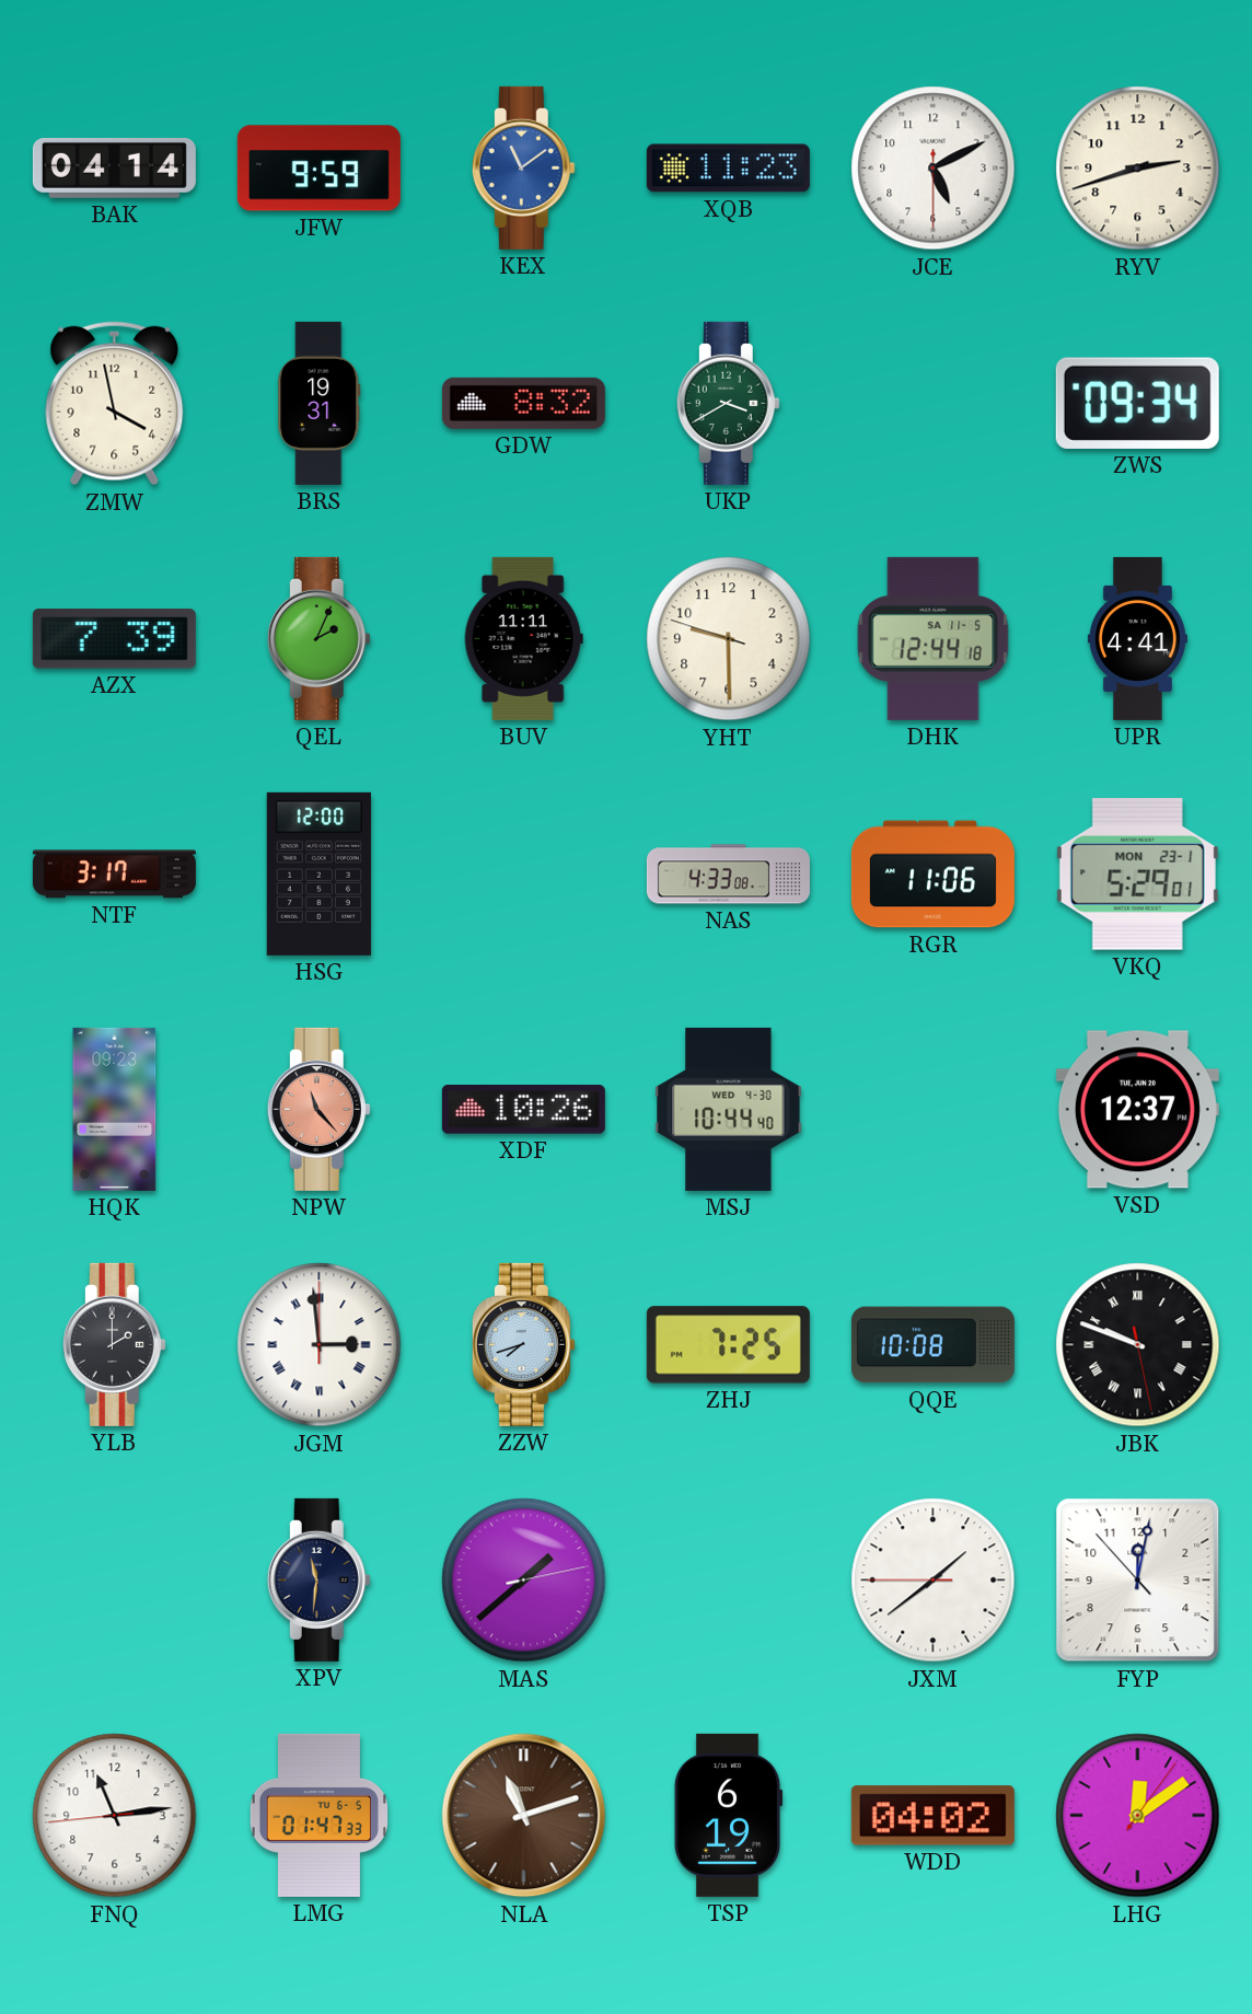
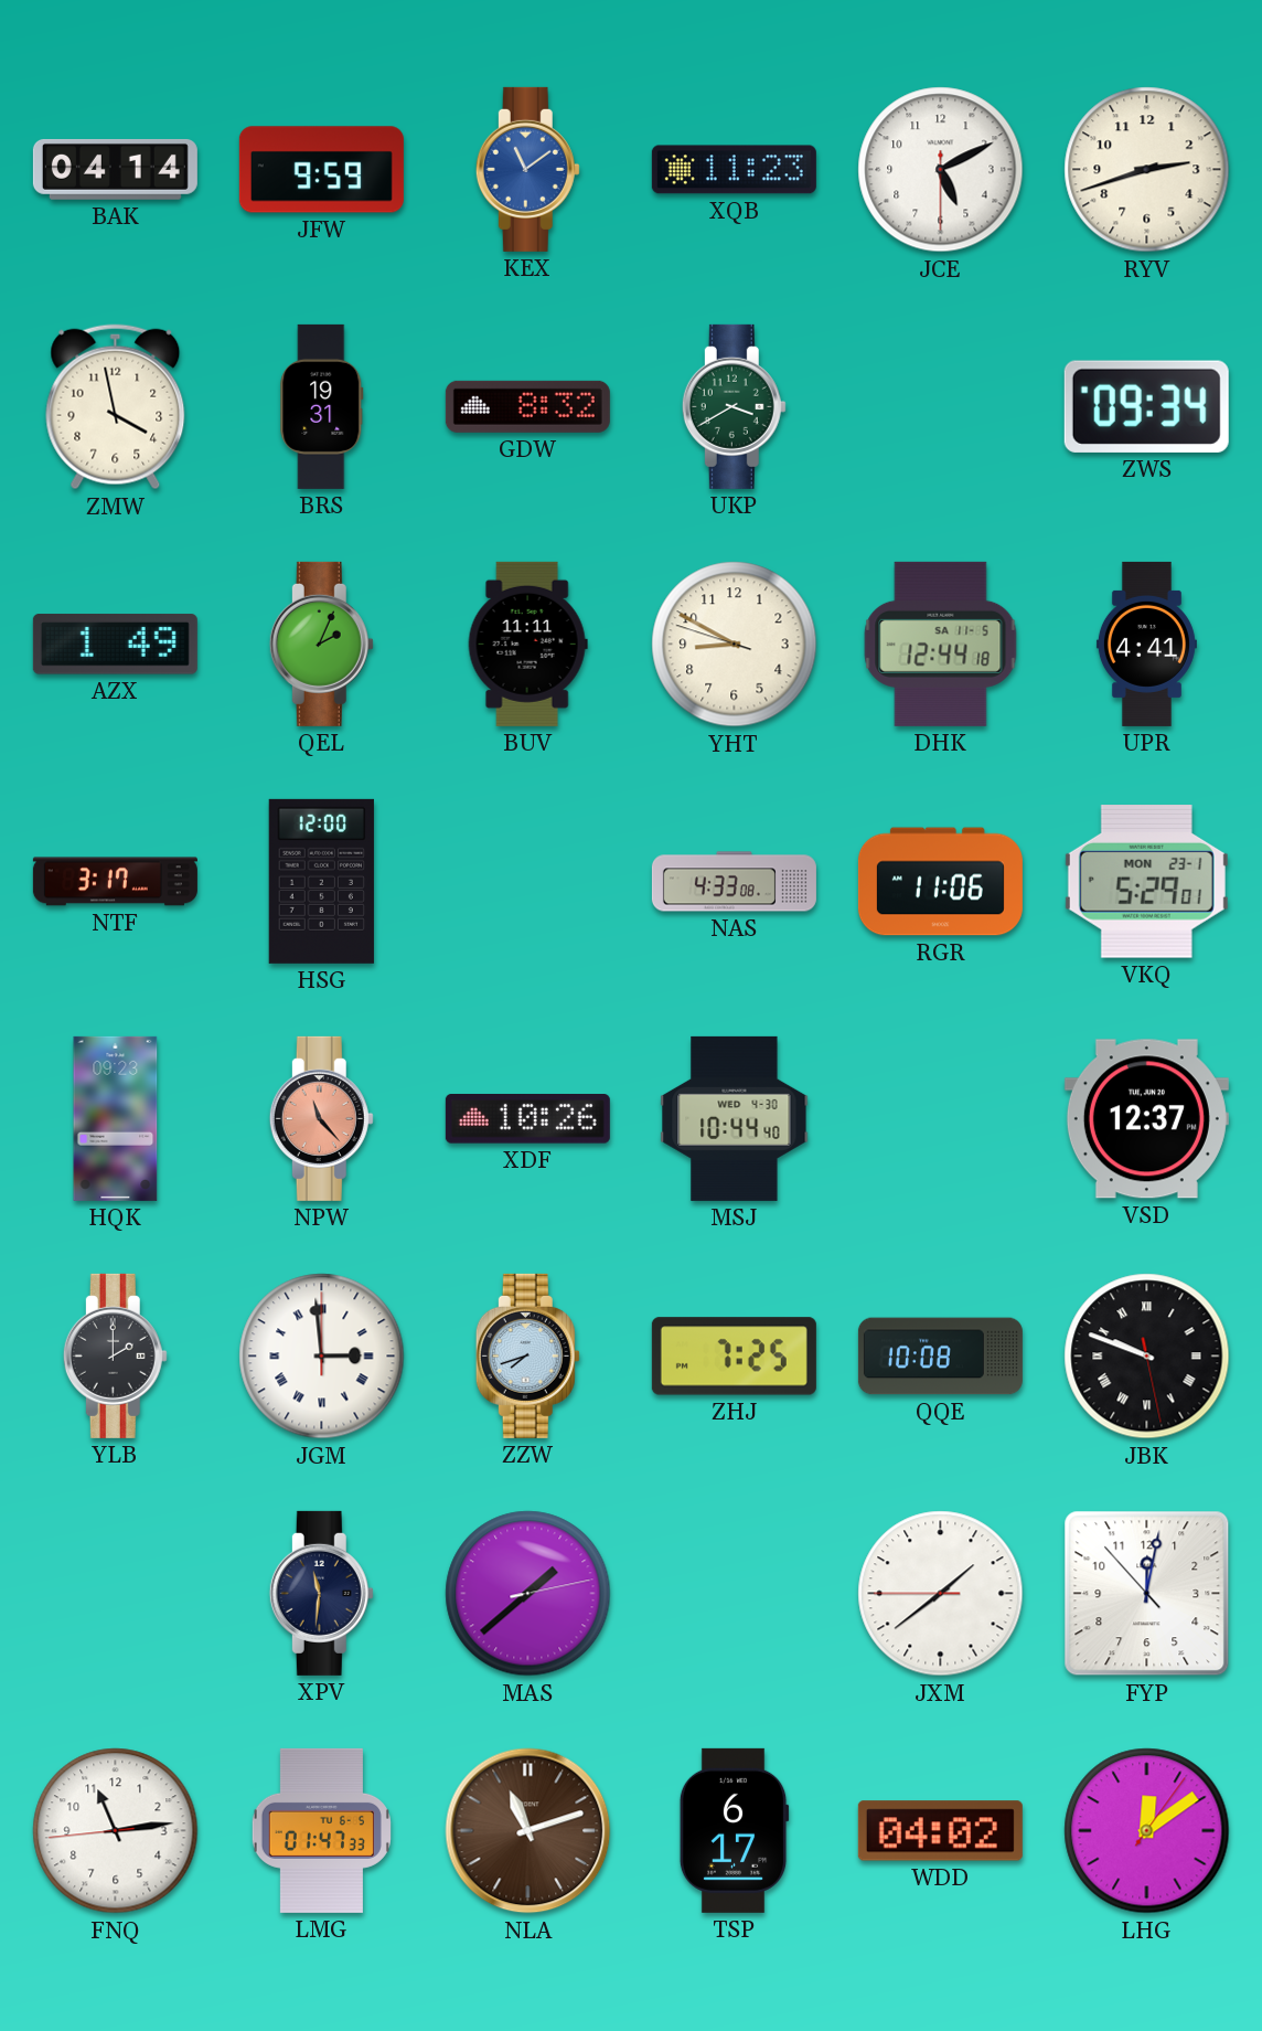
AZX: 7:39 -> 1:49
YHT: 9:29 -> 8:49
TSP: 6:19 -> 6:17
